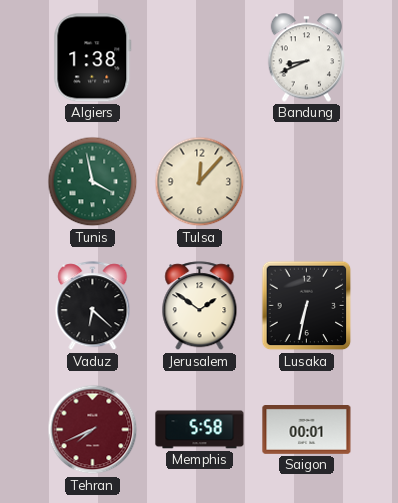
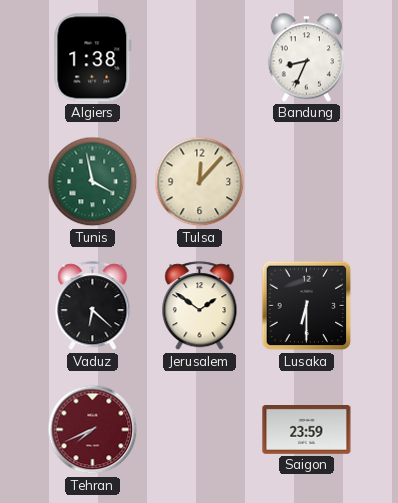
Bandung: 8:41 -> 8:34
Lusaka: 6:32 -> 6:30
Memphis: 5:58 -> none
Saigon: 00:01 -> 23:59
